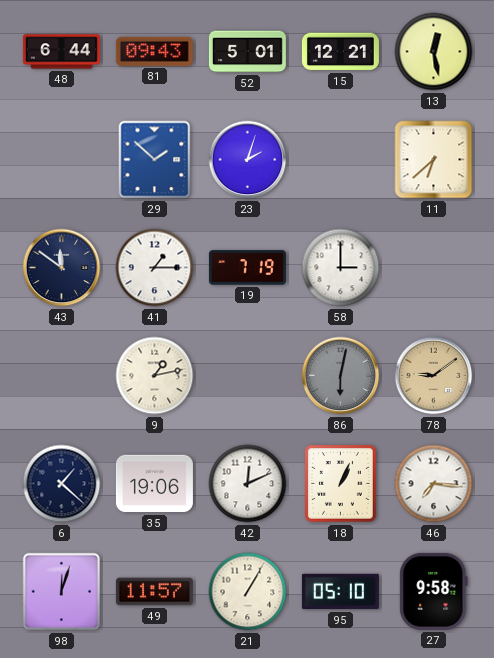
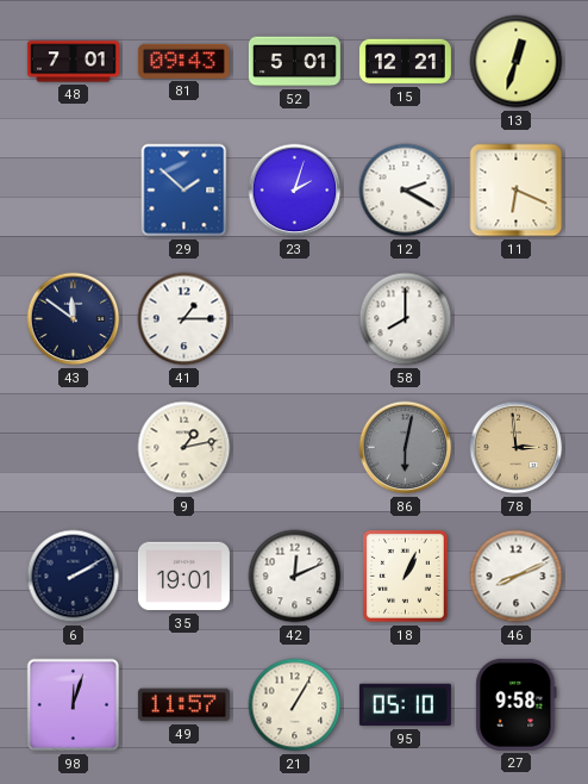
48: 6:44 -> 7:01
13: 12:28 -> 12:33
12: none -> 2:20
11: 6:38 -> 6:19
19: 7:19 -> none
58: 3:00 -> 8:00
78: 9:09 -> 2:59
6: 1:22 -> 2:10
35: 19:06 -> 19:01
46: 7:16 -> 8:11
